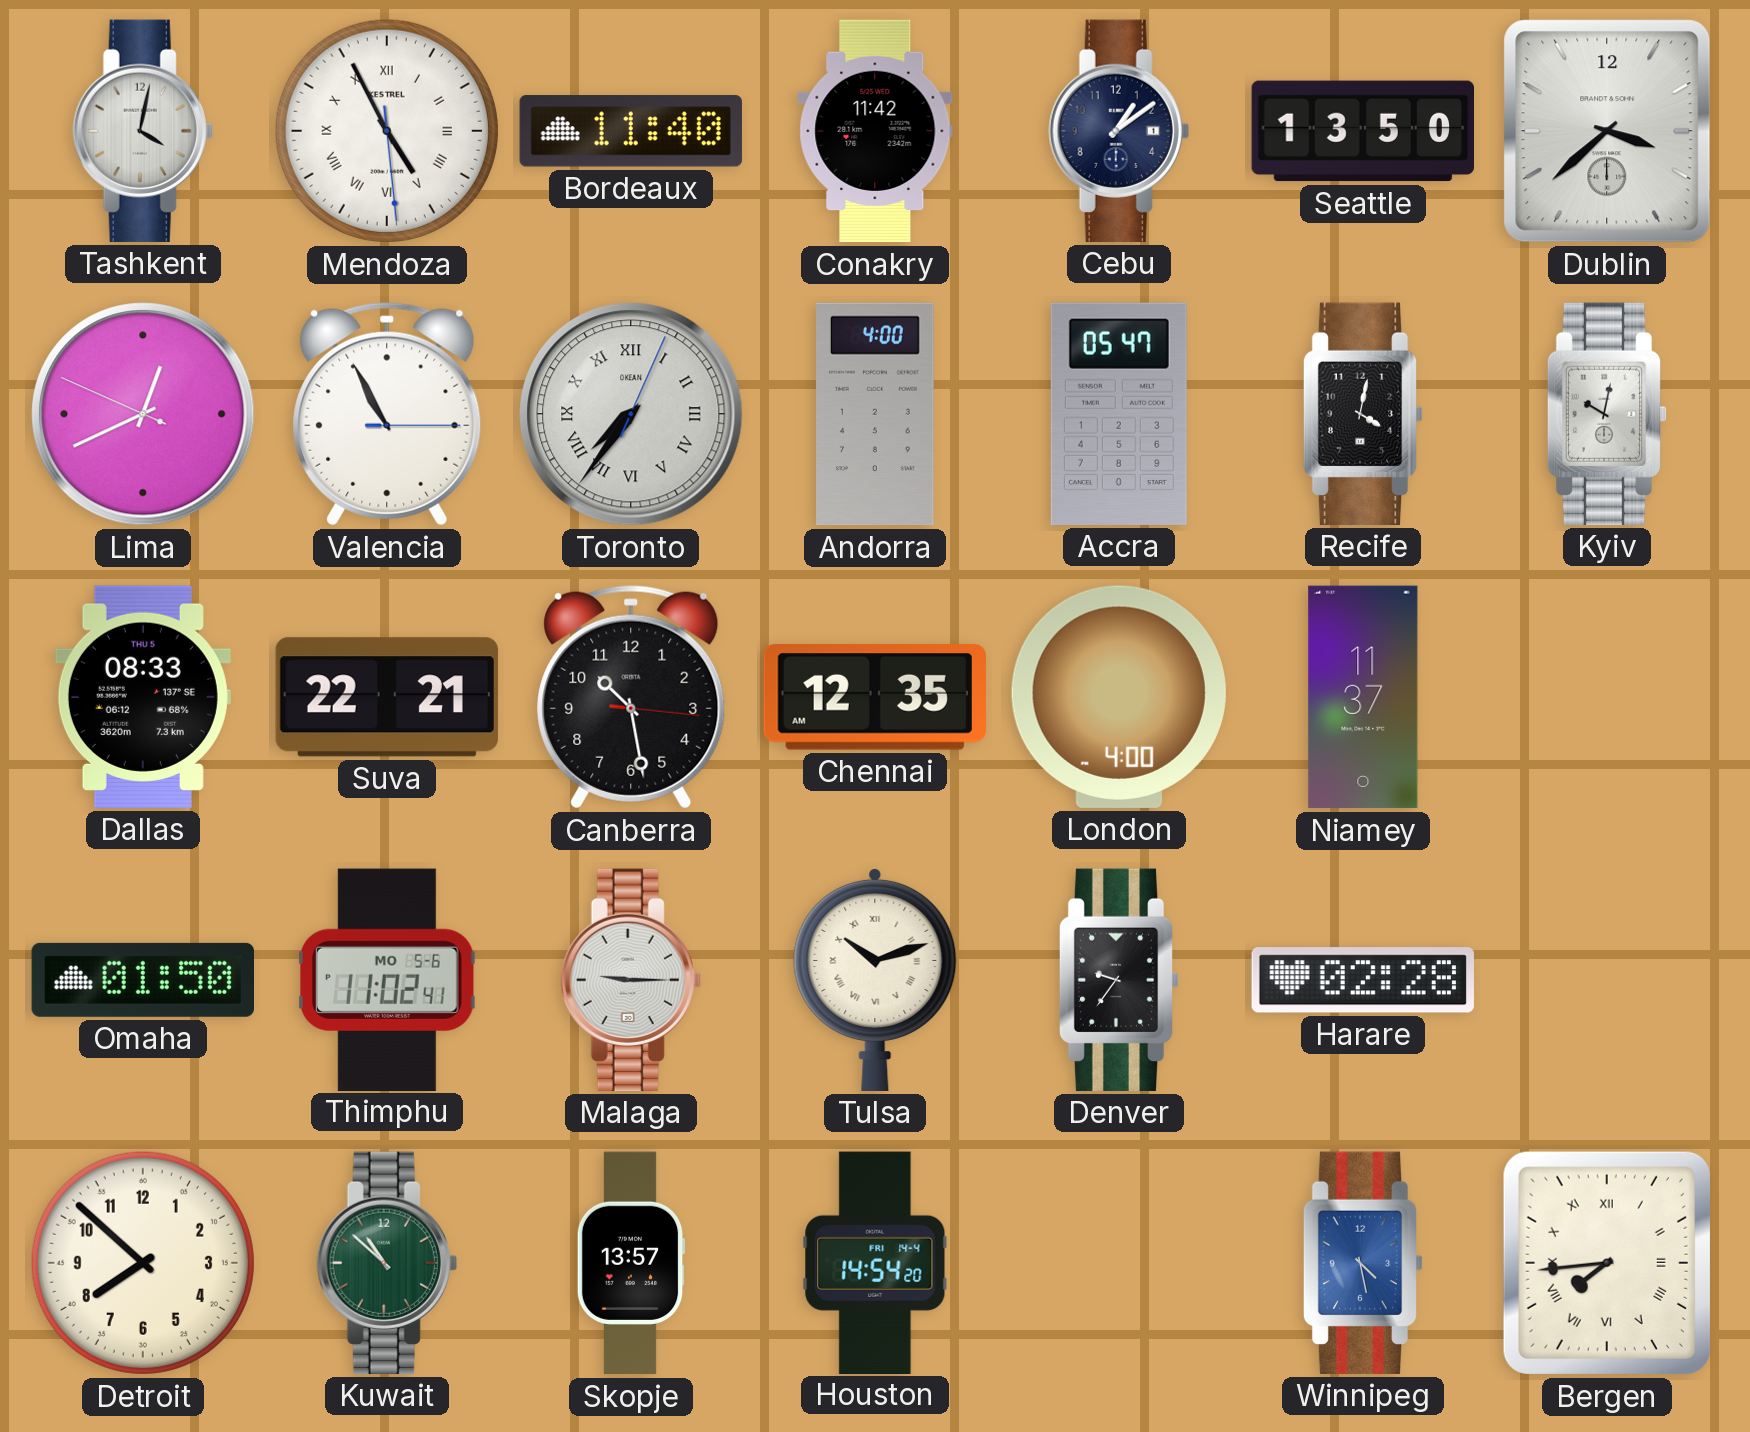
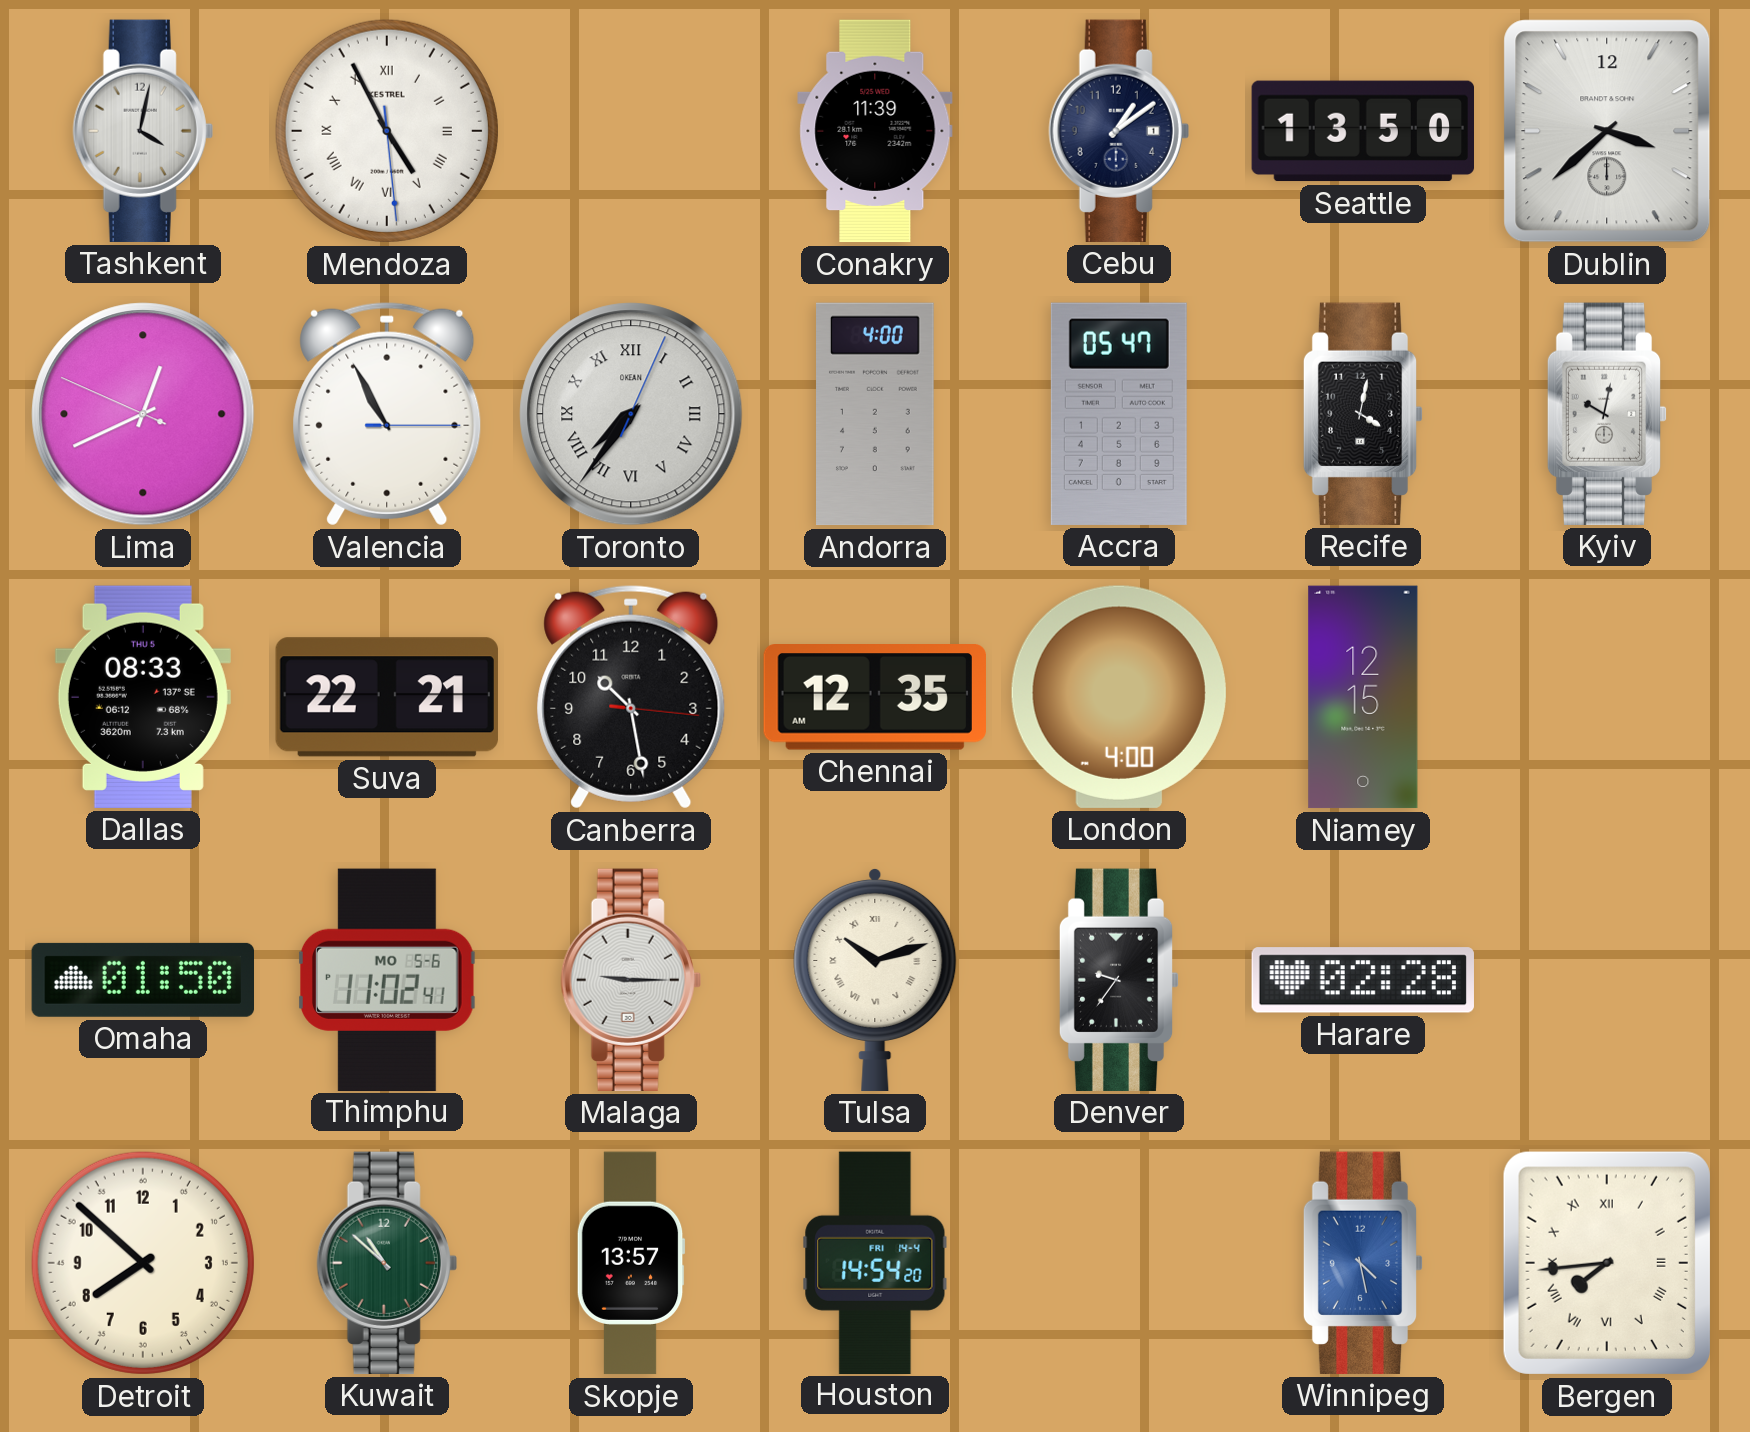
Bordeaux: 11:40 -> none
Conakry: 11:42 -> 11:39
Niamey: 11:37 -> 12:15
